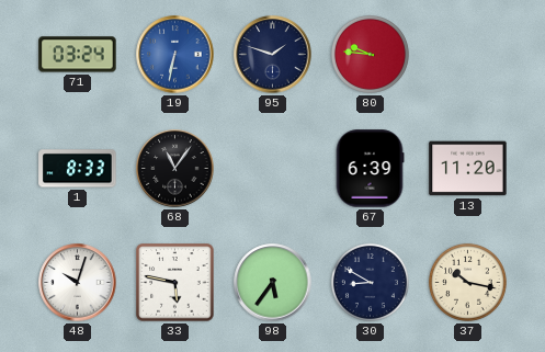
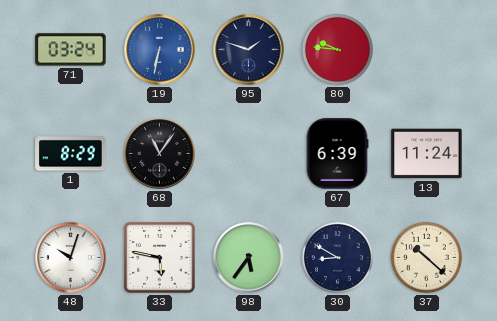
1: 8:33 -> 8:29
13: 11:20 -> 11:24
37: 10:17 -> 10:22
